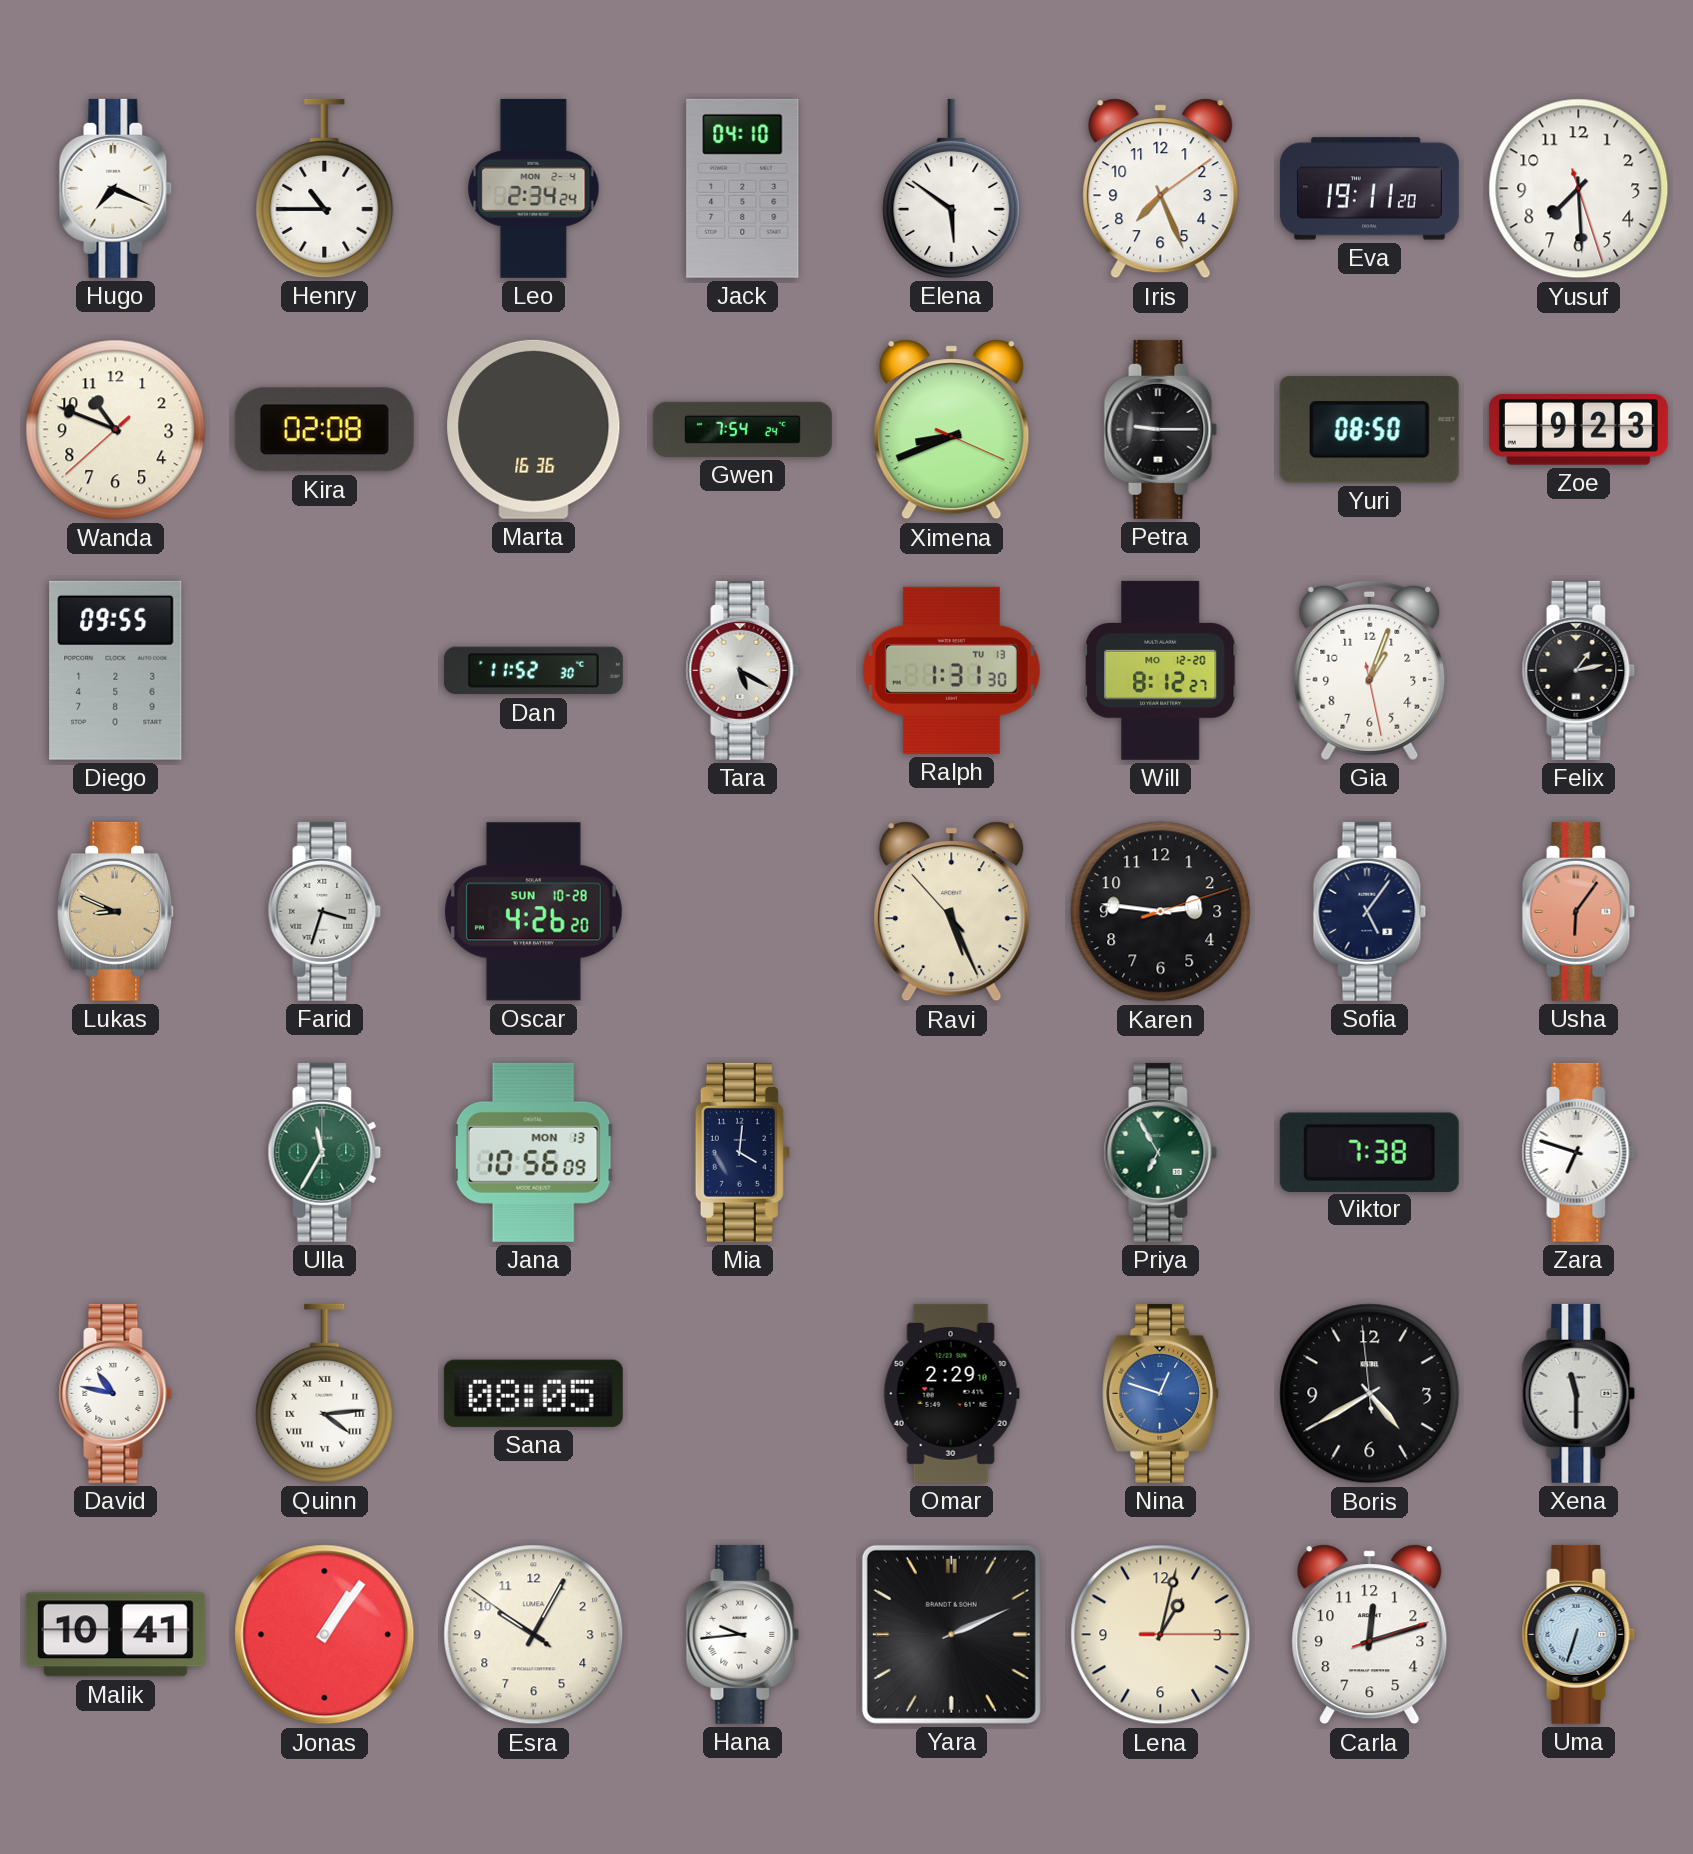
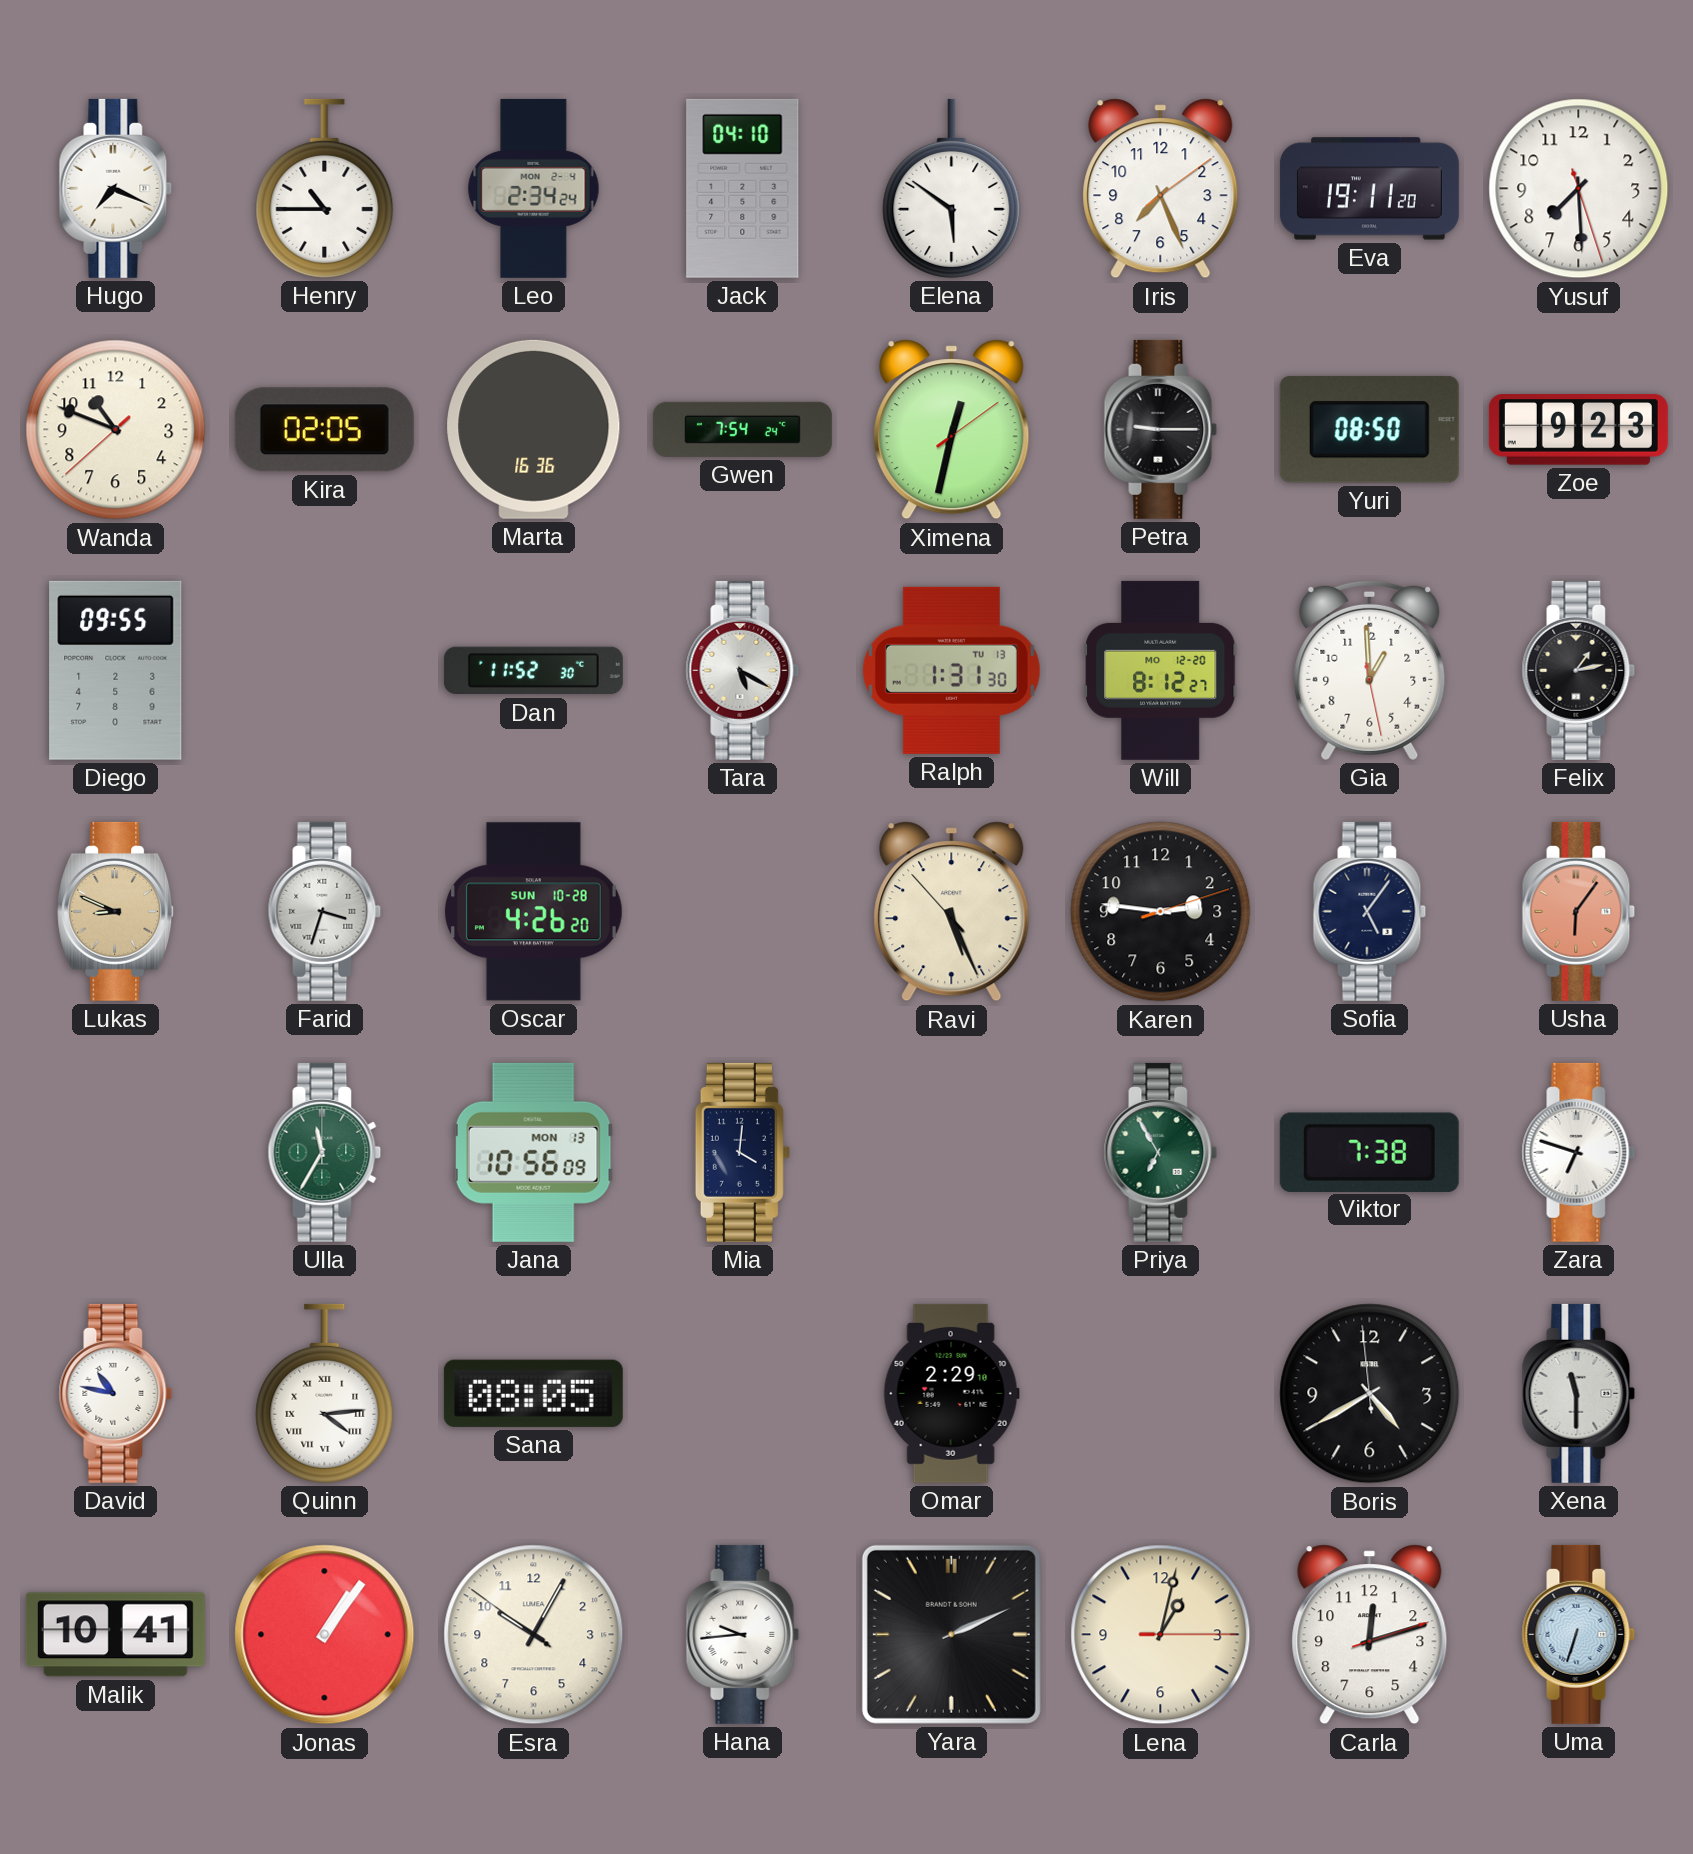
Kira: 02:08 -> 02:05
Ximena: 8:41 -> 12:32
Gia: 1:03 -> 12:59
Nina: 12:48 -> none
